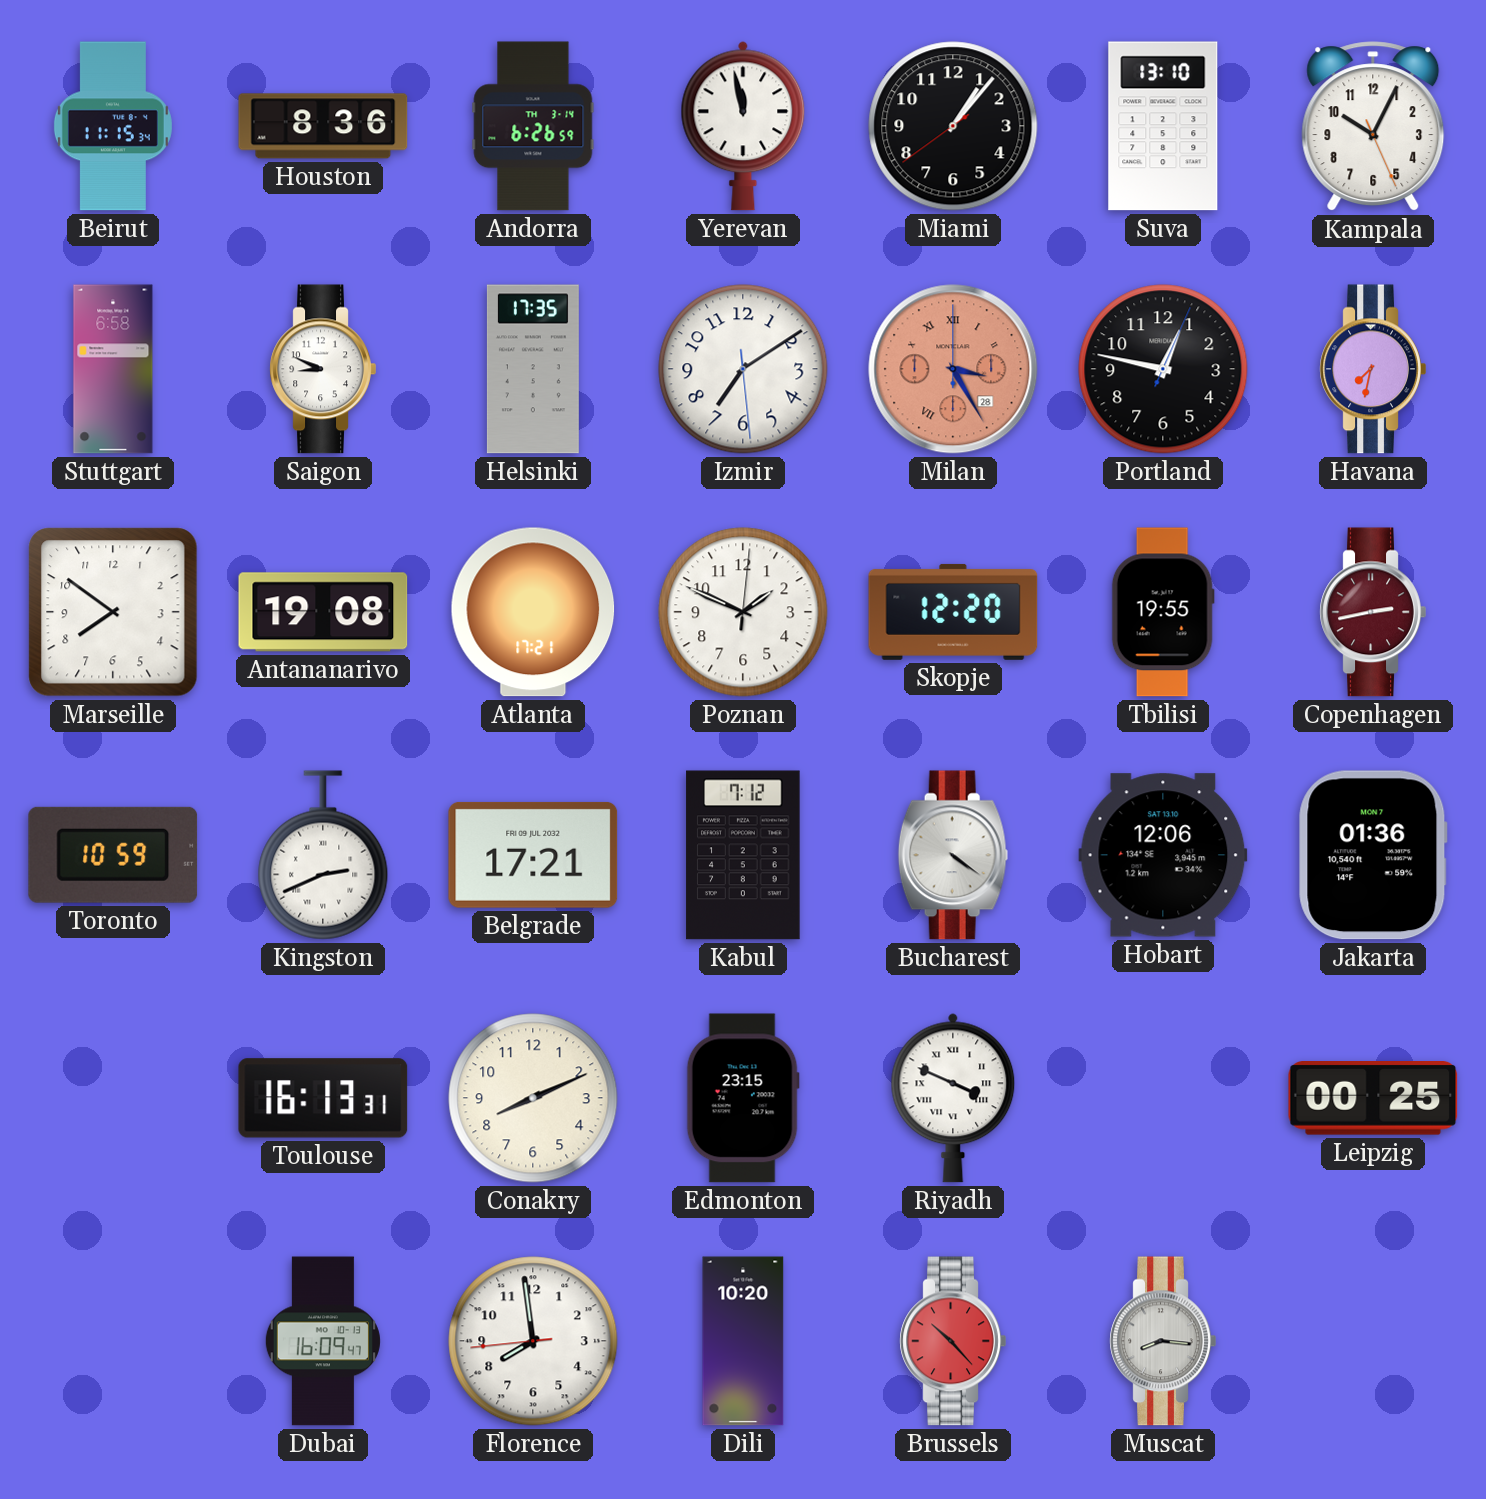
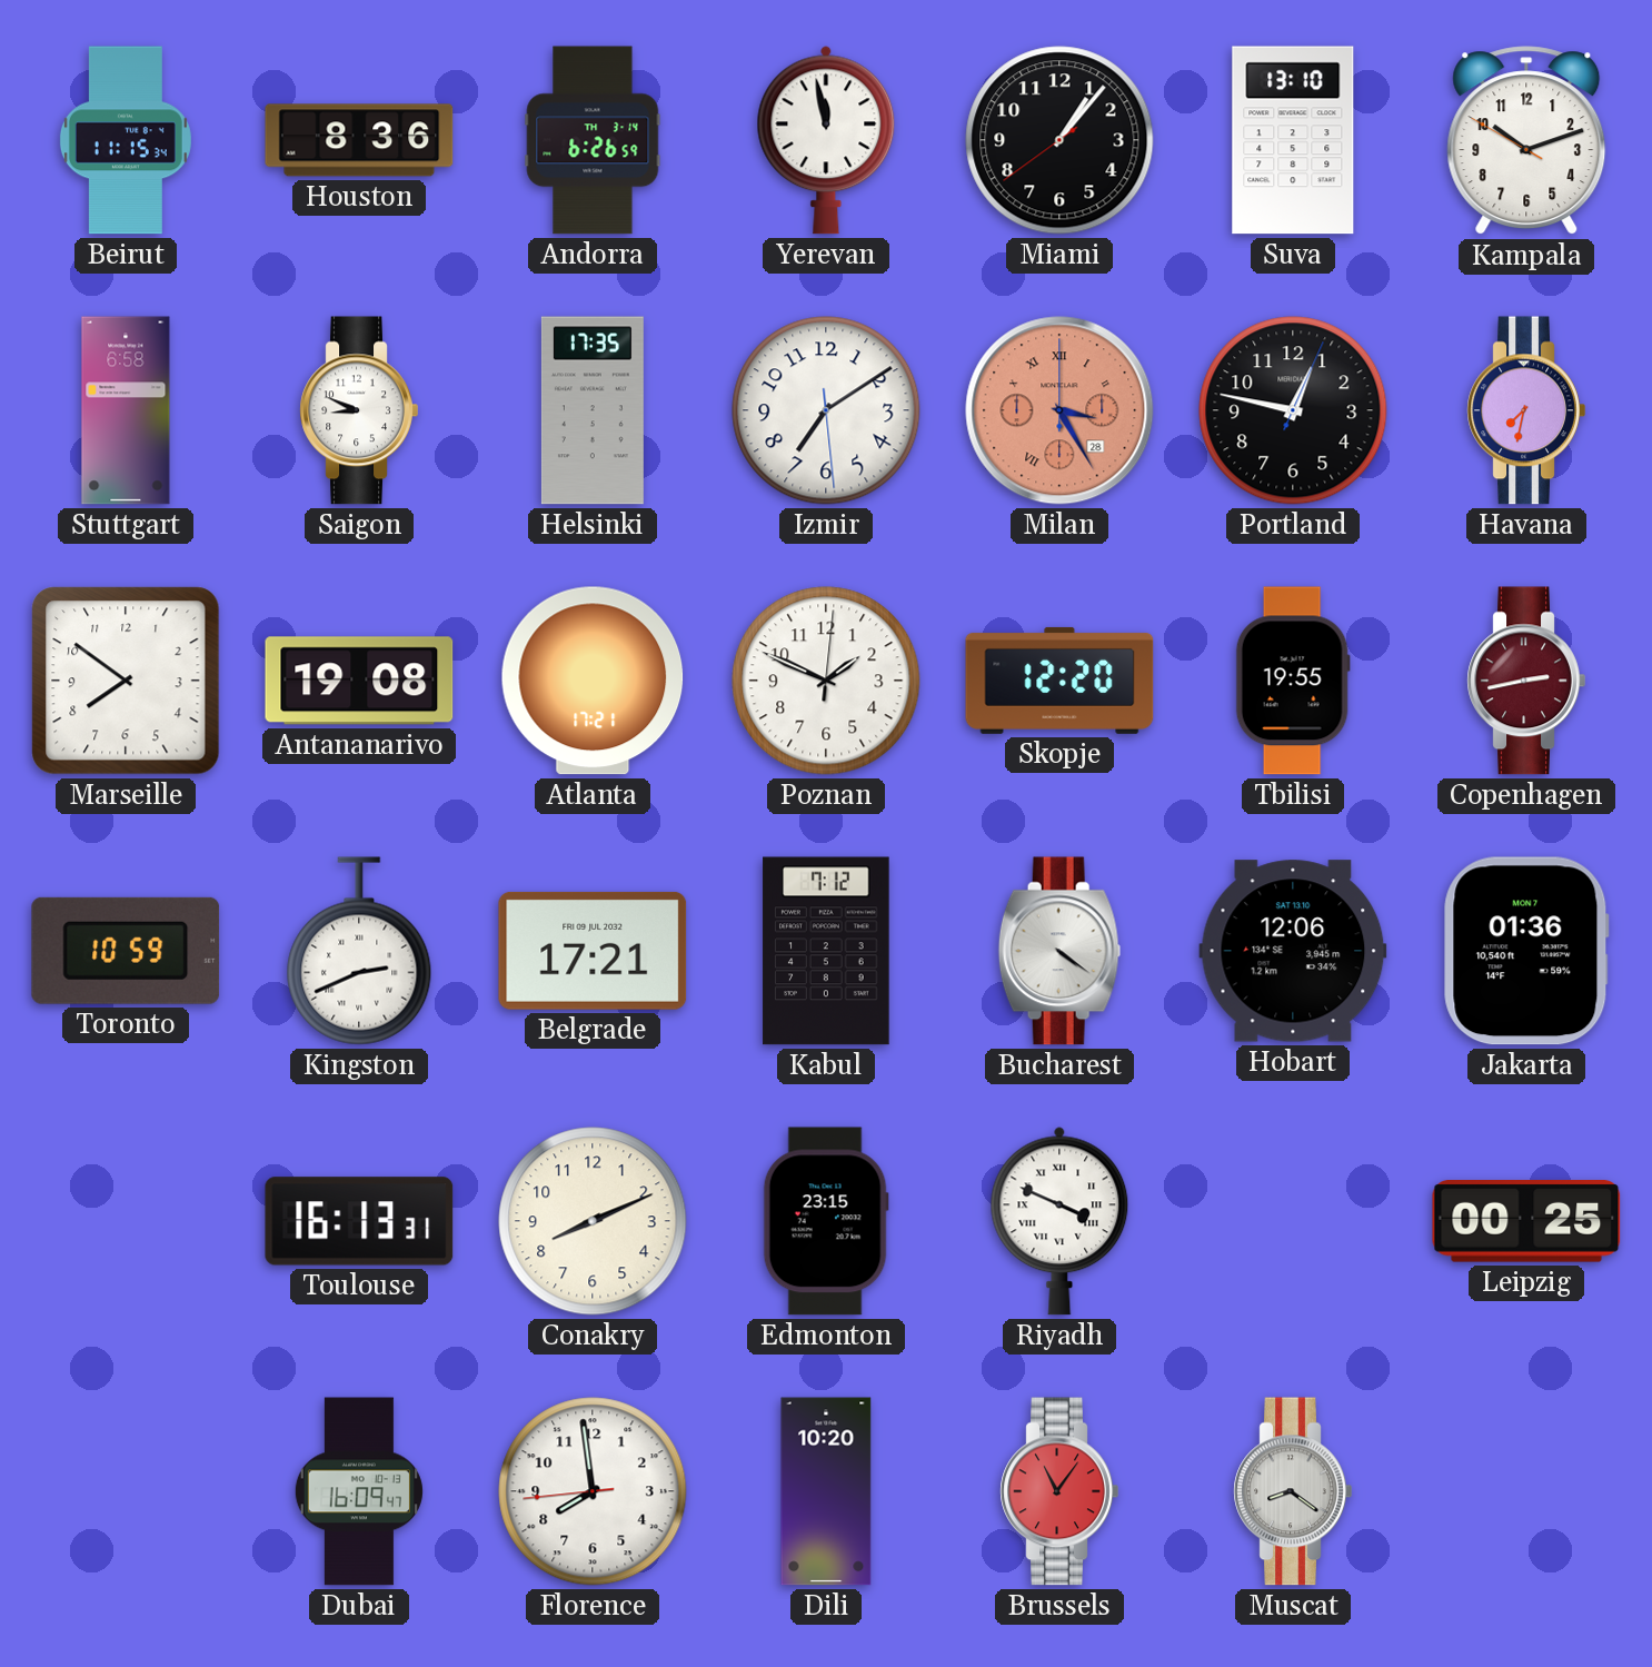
Kampala: 10:04 -> 10:11
Brussels: 10:23 -> 11:06
Muscat: 8:16 -> 8:21
